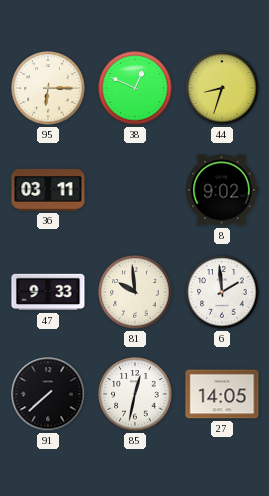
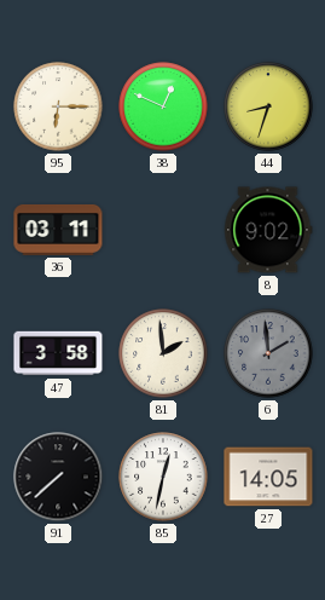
47: 9:33 -> 3:58
81: 9:59 -> 1:59
6 dial: white -> grey
